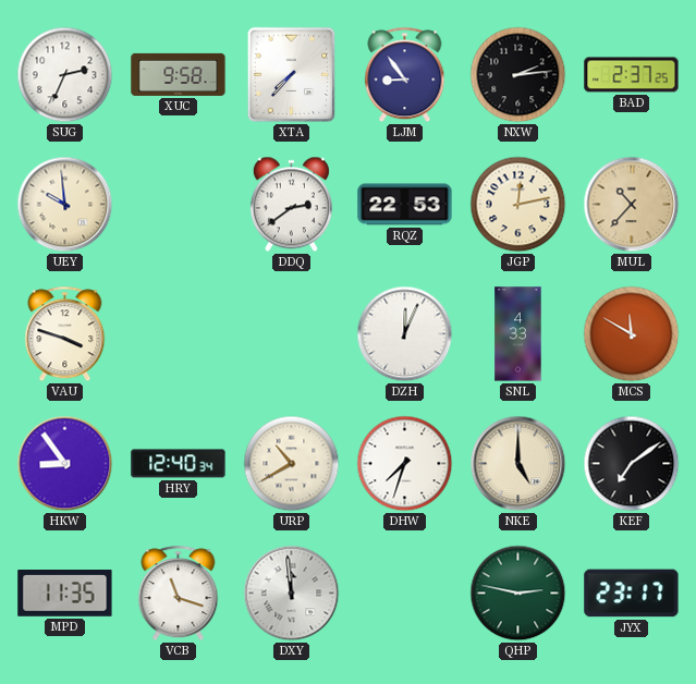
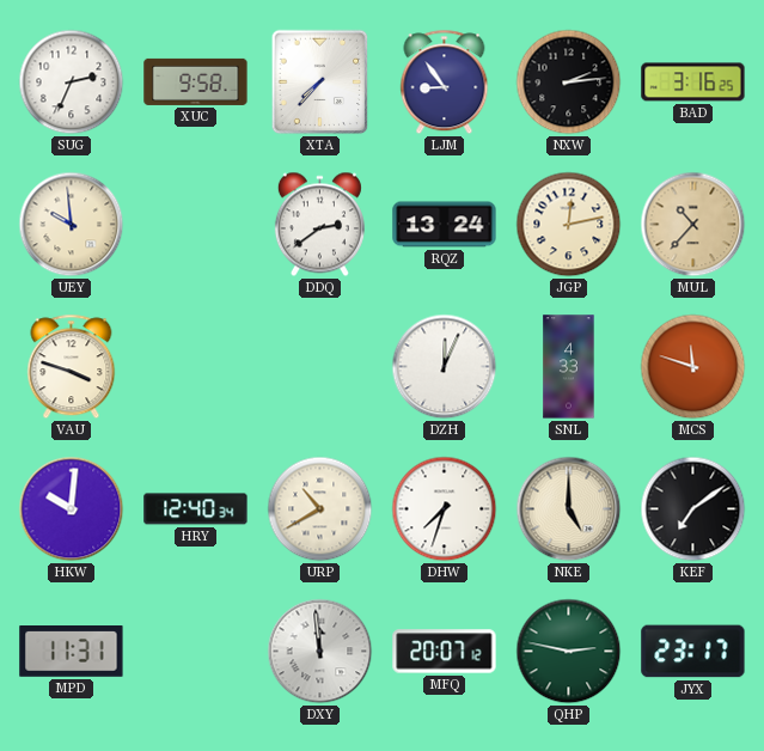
BAD: 2:37 -> 3:16
RQZ: 22:53 -> 13:24
MCS: 11:50 -> 11:48
HKW: 8:54 -> 10:01
MPD: 11:35 -> 11:31
VCB: 11:18 -> none
MFQ: none -> 20:07
